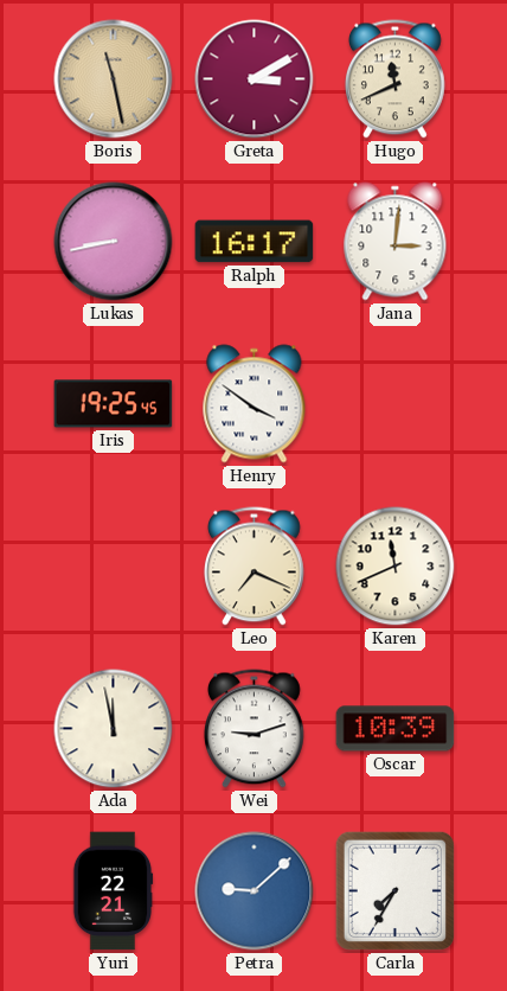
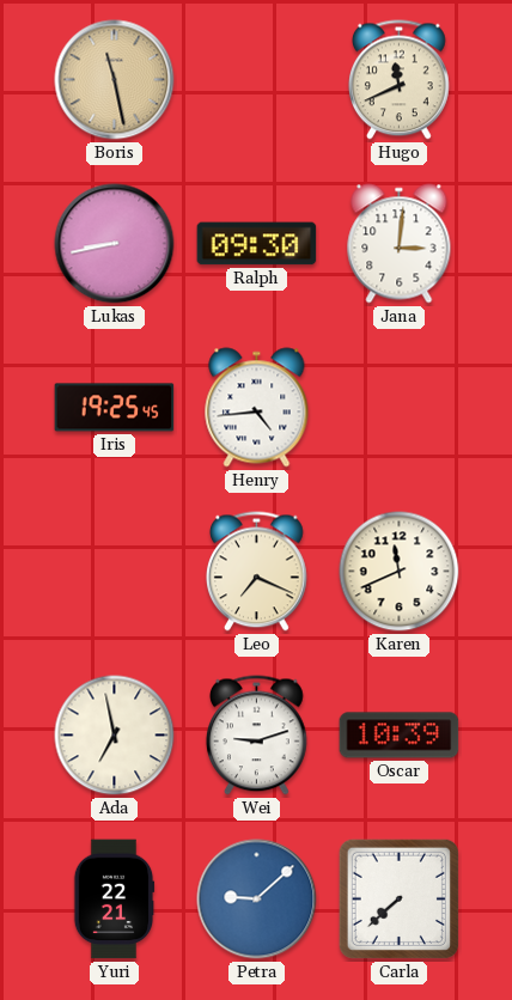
Greta: 3:10 -> none
Ralph: 16:17 -> 09:30
Henry: 3:51 -> 4:44
Ada: 11:58 -> 6:58
Carla: 7:35 -> 7:38
